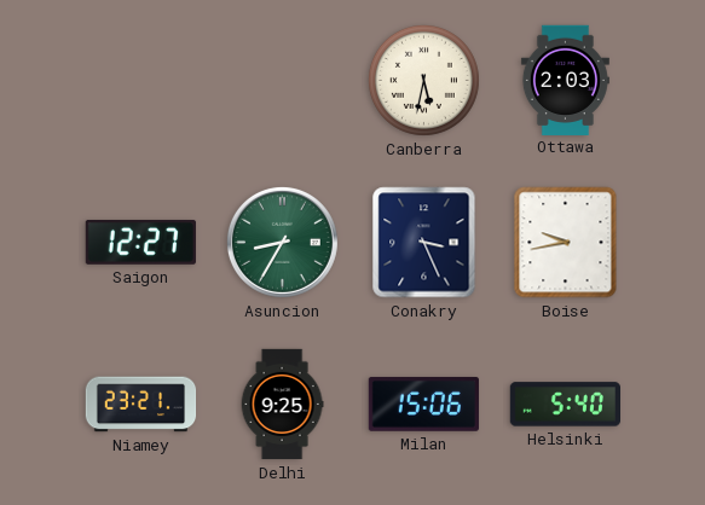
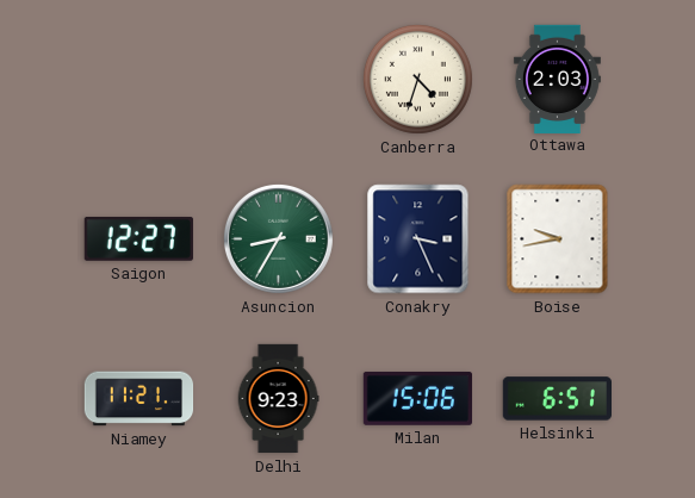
Canberra: 5:32 -> 4:33
Niamey: 23:21 -> 11:21
Delhi: 9:25 -> 9:23
Helsinki: 5:40 -> 6:51
